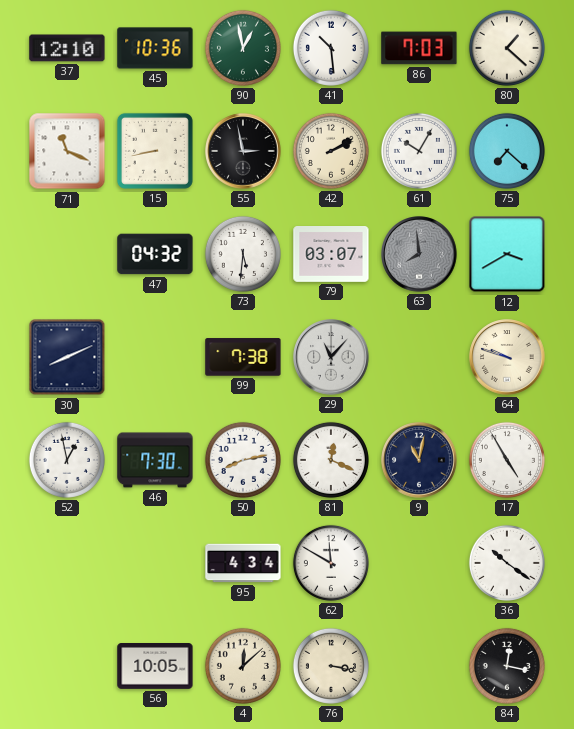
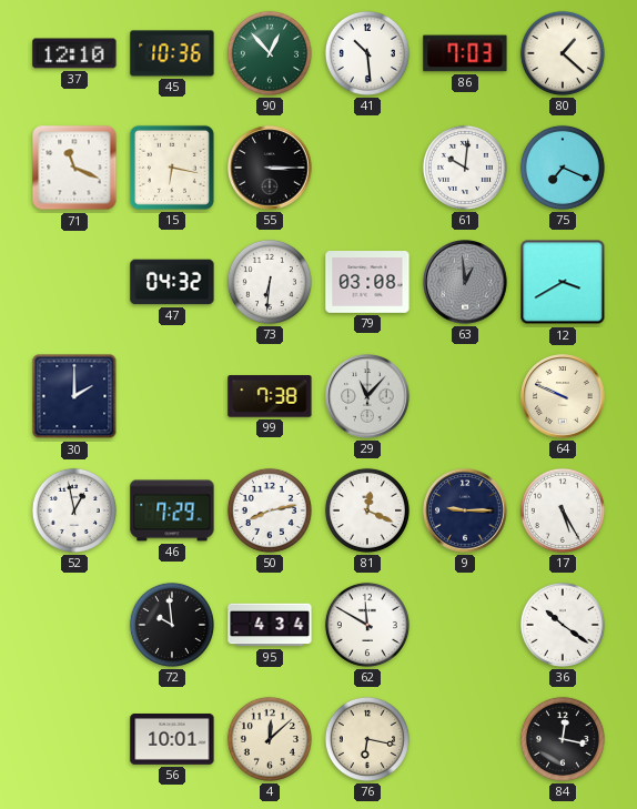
90: 12:58 -> 12:53
15: 8:43 -> 6:17
55: 2:58 -> 3:15
42: 2:10 -> none
61: 10:05 -> 10:01
75: 7:22 -> 7:19
73: 5:31 -> 6:31
79: 03:07 -> 03:08
63: 7:59 -> 12:59
30: 8:11 -> 2:00
64: 9:48 -> 9:49
46: 7:30 -> 7:29
9: 11:02 -> 9:15
17: 4:55 -> 5:25
72: none -> 9:59
56: 10:05 -> 10:01
76: 3:17 -> 6:17
